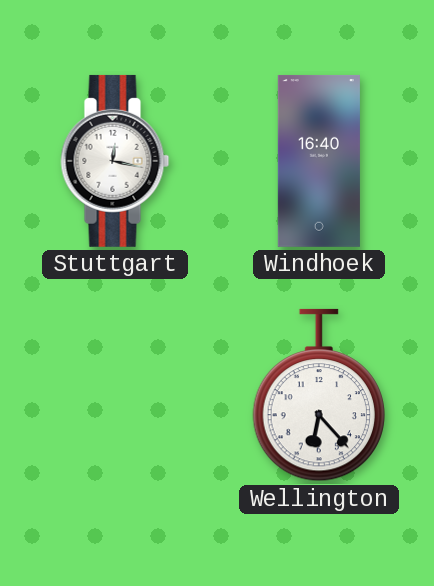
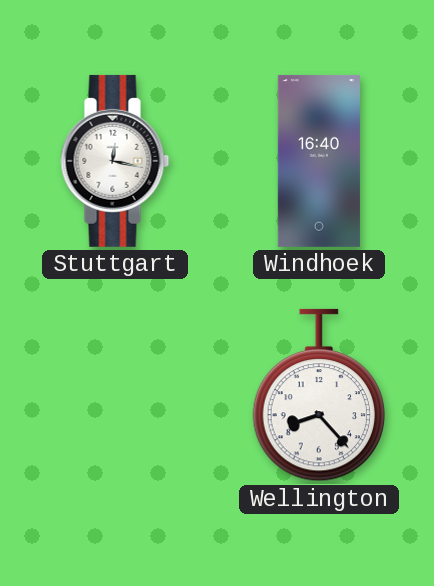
Wellington: 6:23 -> 8:23
